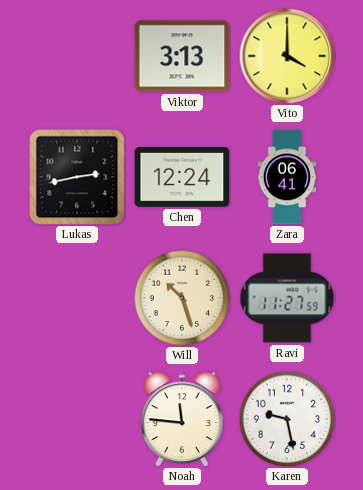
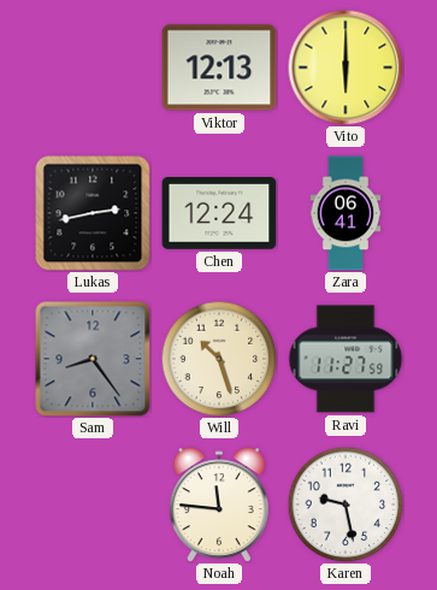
Viktor: 3:13 -> 12:13
Vito: 4:00 -> 6:00
Sam: none -> 8:24
